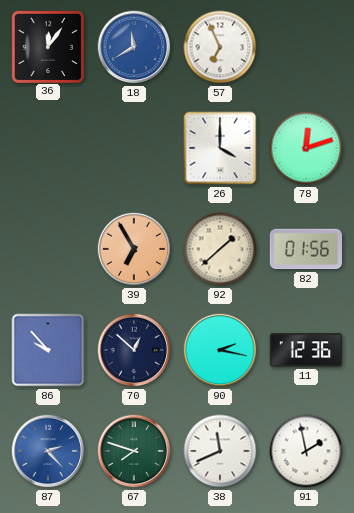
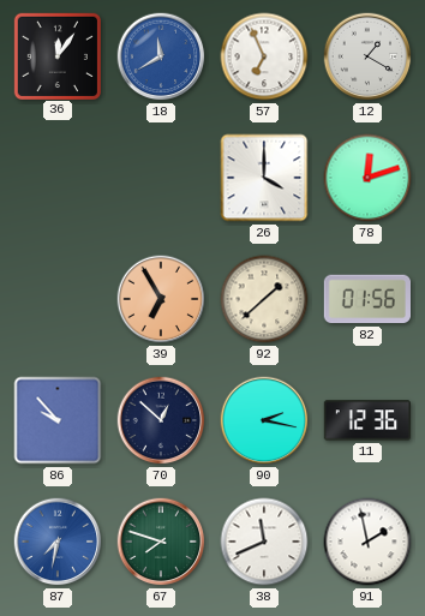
12: none -> 1:20
87: 2:23 -> 7:32
